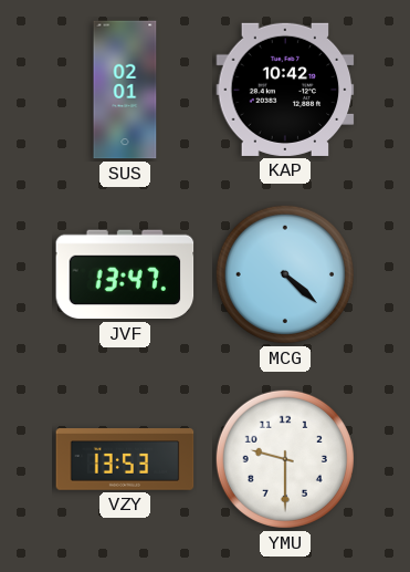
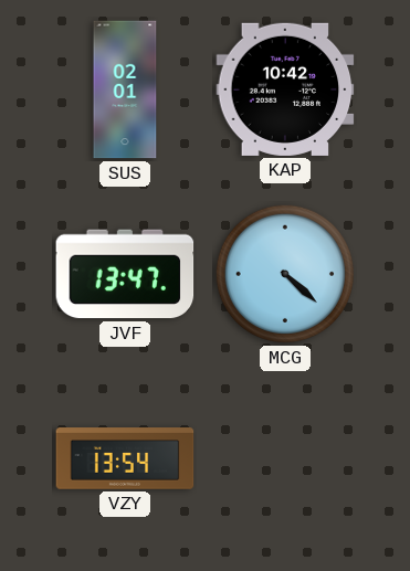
VZY: 13:53 -> 13:54
YMU: 9:30 -> none
